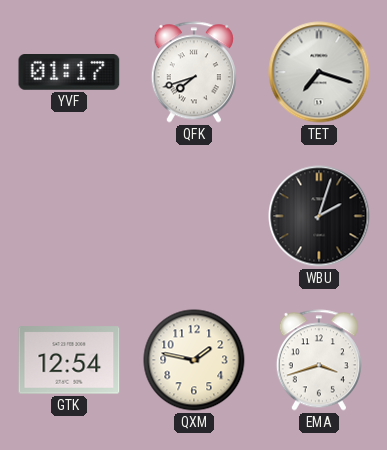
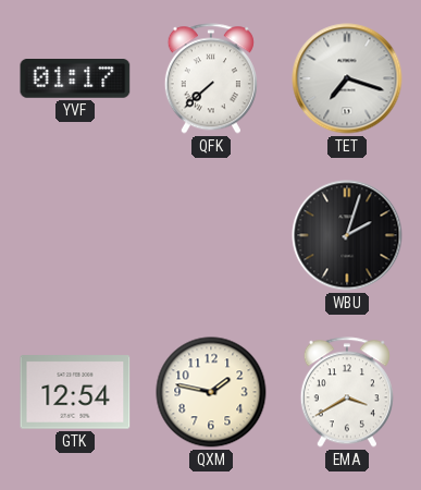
QFK: 7:42 -> 7:38
EMA: 3:42 -> 3:40
